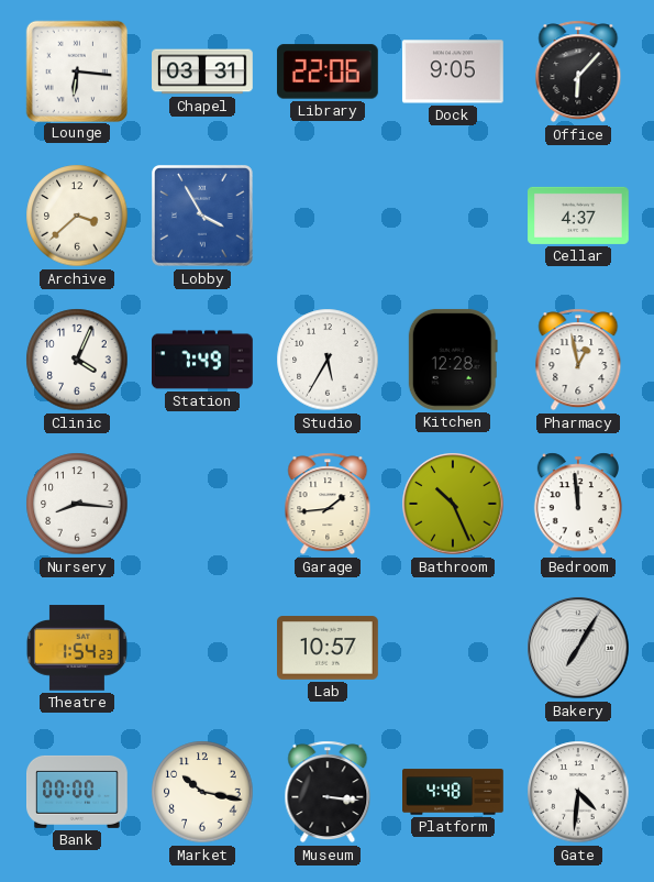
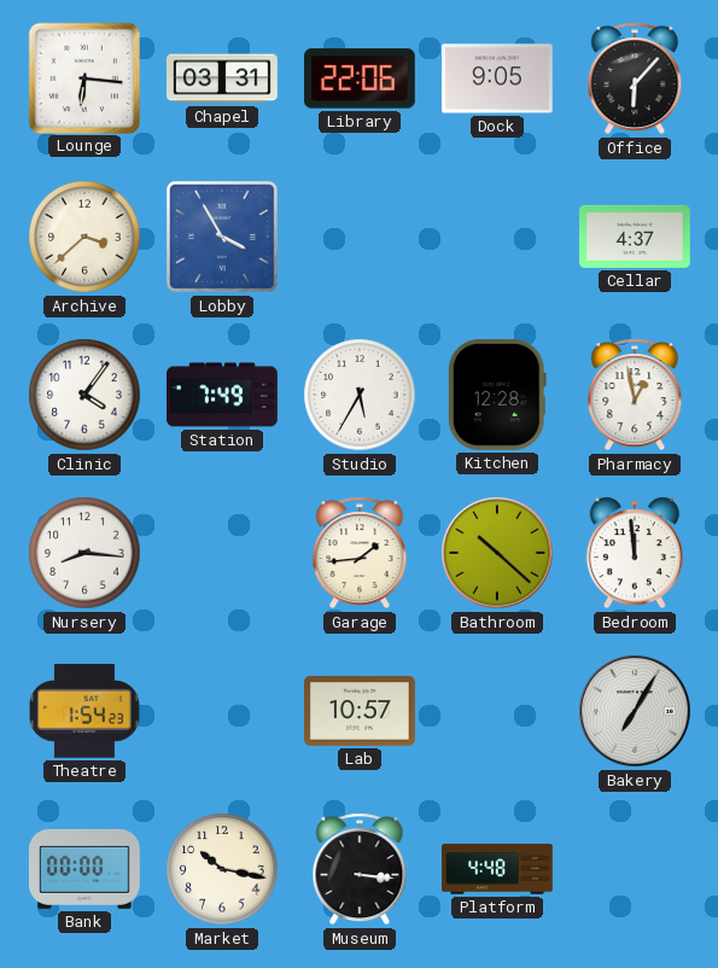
Clinic: 4:04 -> 4:06
Bathroom: 10:26 -> 10:22
Gate: 4:31 -> none
